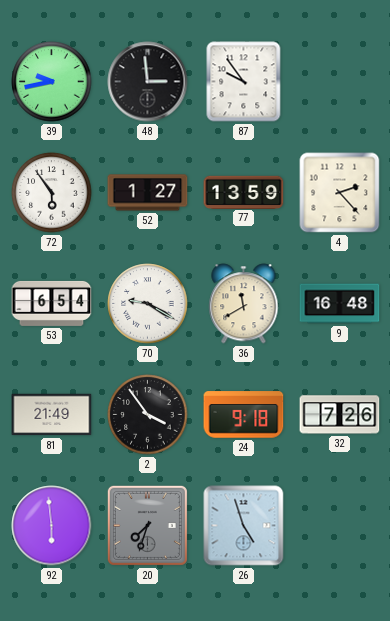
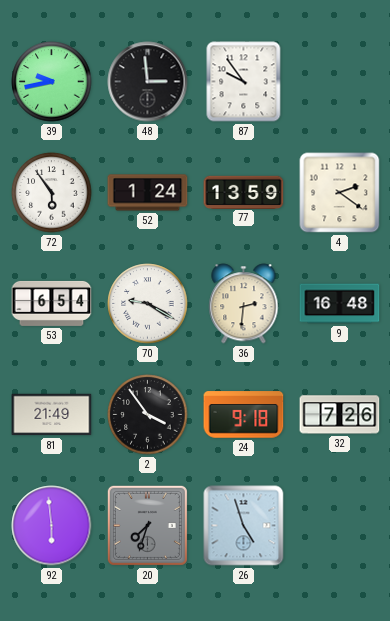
52: 1:27 -> 1:24
4: 2:23 -> 2:21
36: 11:40 -> 2:31
